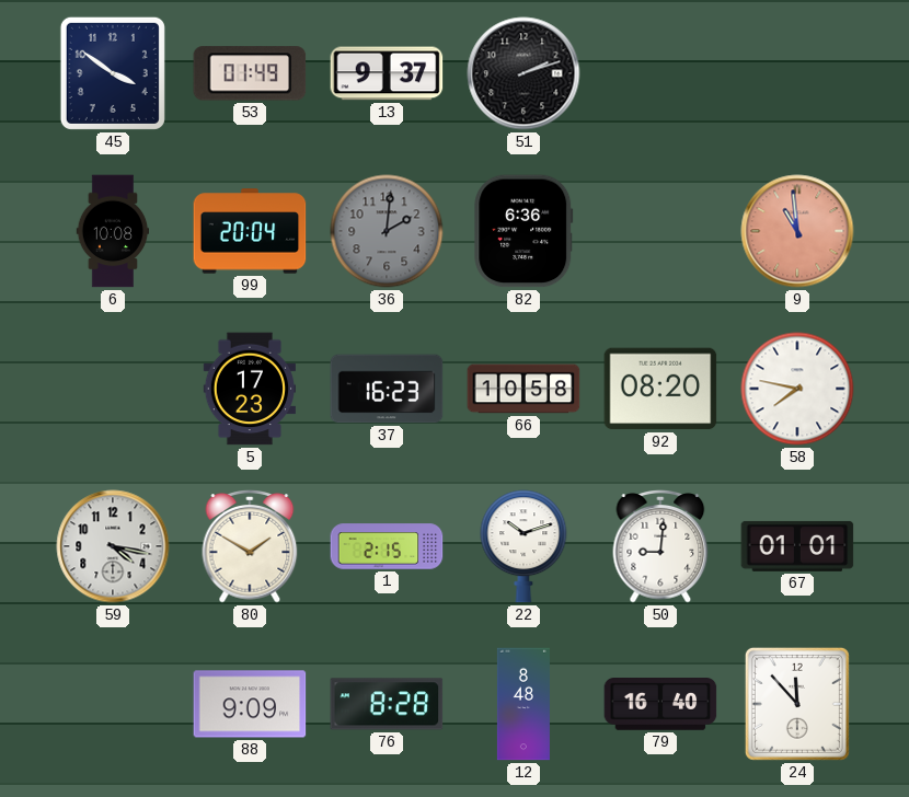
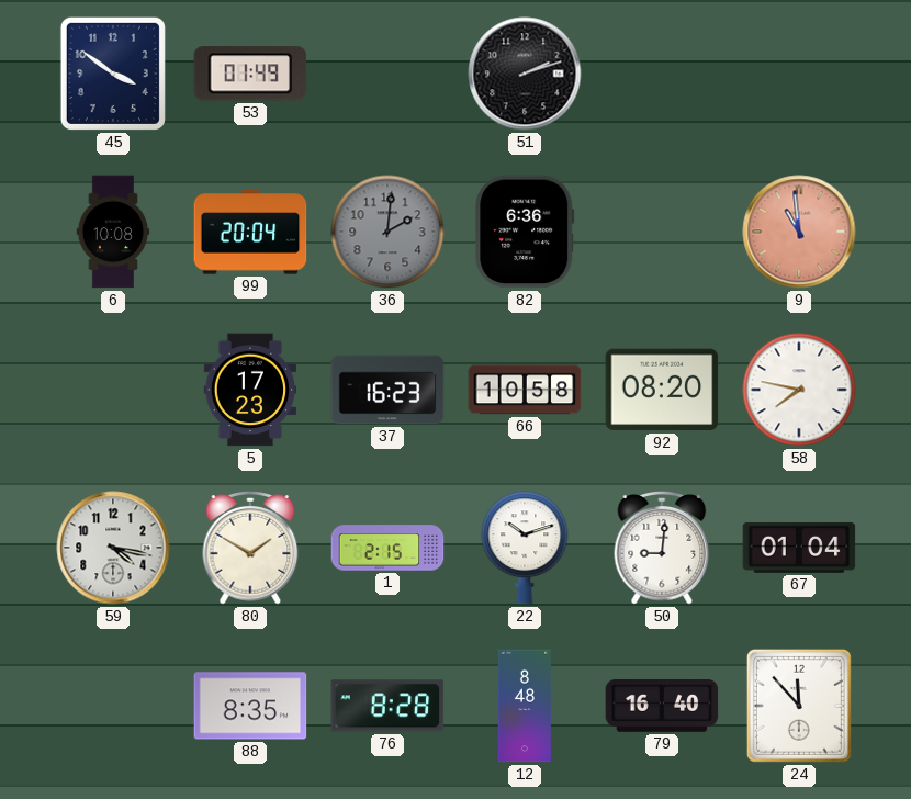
13: 9:37 -> none
67: 01:01 -> 01:04
88: 9:09 -> 8:35
